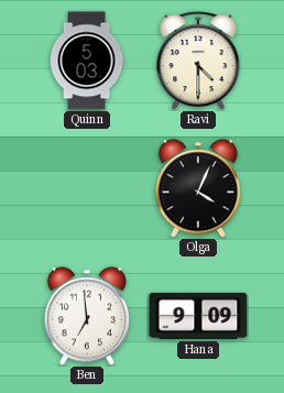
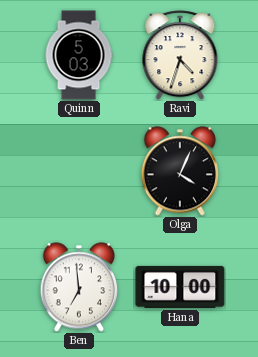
Ravi: 4:30 -> 4:33
Hana: 9:09 -> 10:00
